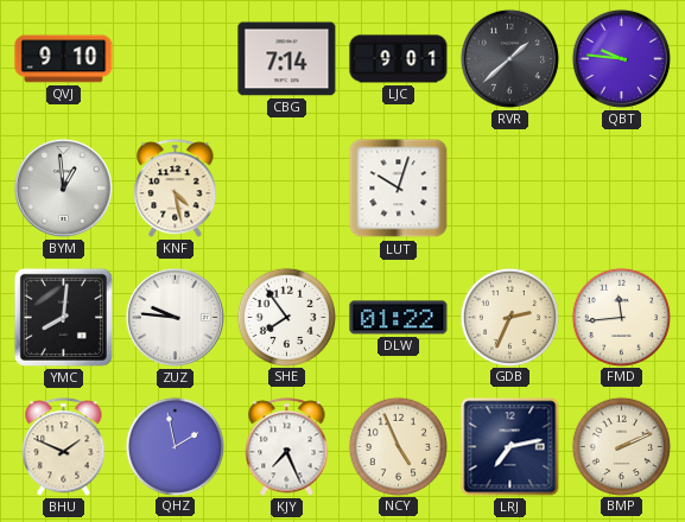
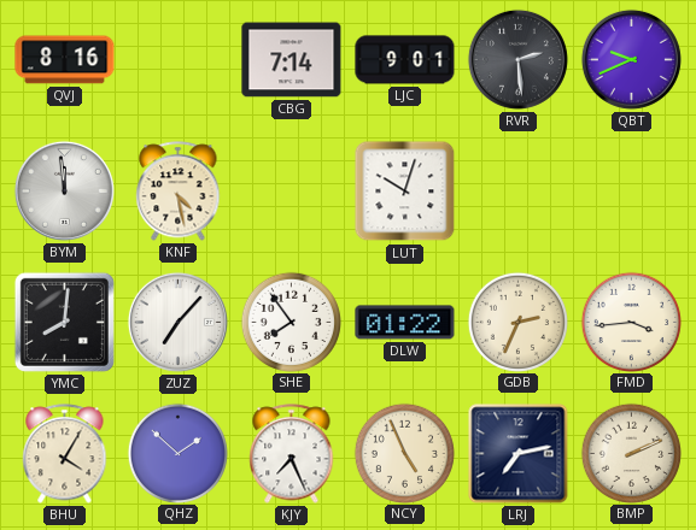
QVJ: 9:10 -> 8:16
RVR: 1:38 -> 2:29
QBT: 9:46 -> 9:41
BYM: 12:59 -> 11:59
ZUZ: 9:46 -> 7:07
FMD: 11:44 -> 3:44
BHU: 1:49 -> 4:05
QHZ: 1:58 -> 1:52
